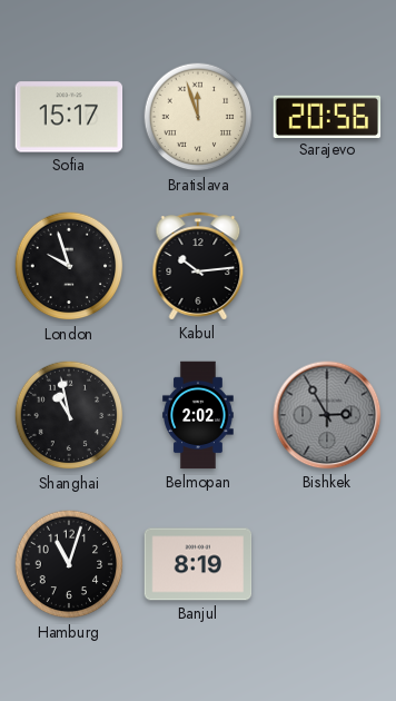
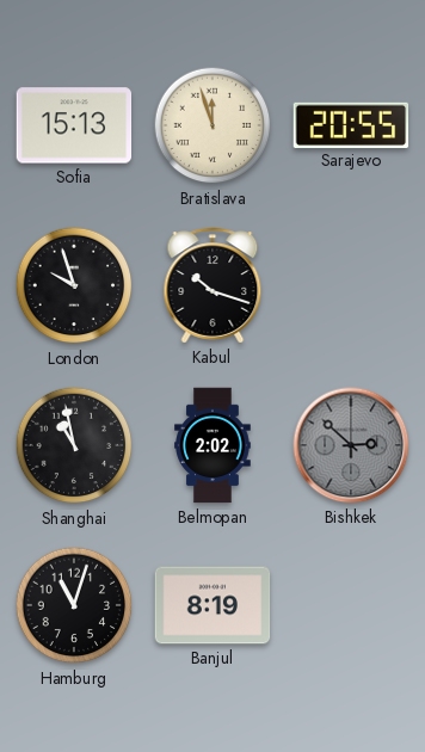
Sofia: 15:17 -> 15:13
Sarajevo: 20:56 -> 20:55
Kabul: 10:14 -> 10:18
Bishkek: 2:55 -> 2:52
